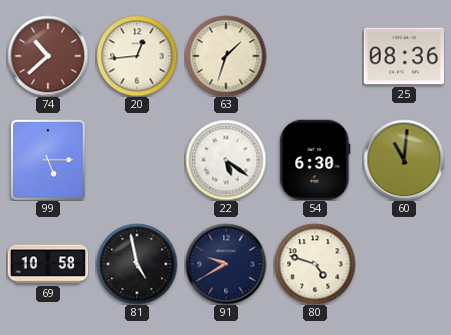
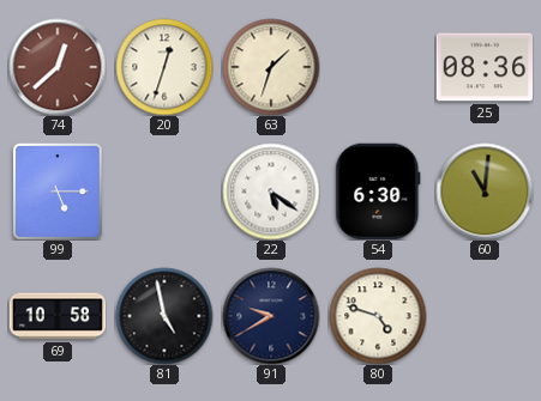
74: 10:38 -> 12:38
20: 12:44 -> 12:33
